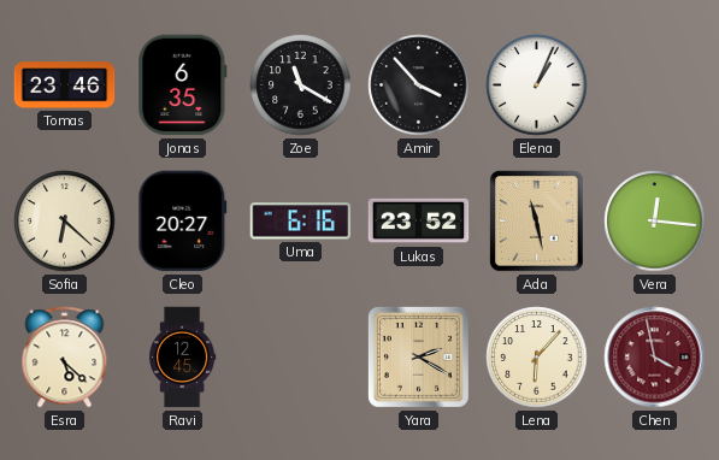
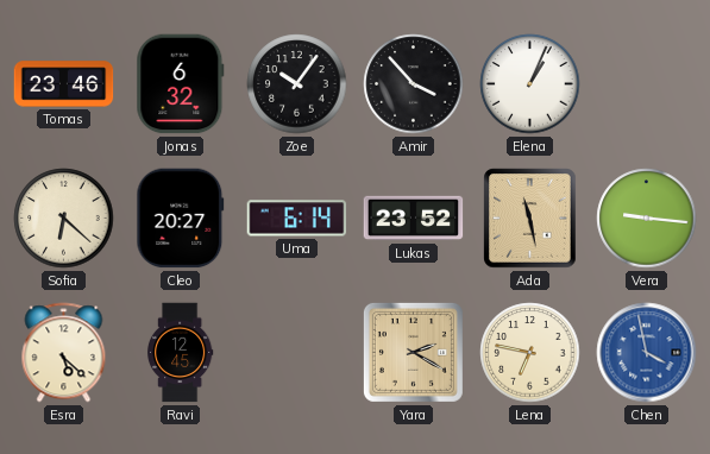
Jonas: 6:35 -> 6:32
Zoe: 11:20 -> 10:06
Uma: 6:16 -> 6:14
Vera: 12:16 -> 9:16
Lena: 6:07 -> 6:47
Chen dial: burgundy -> blue
